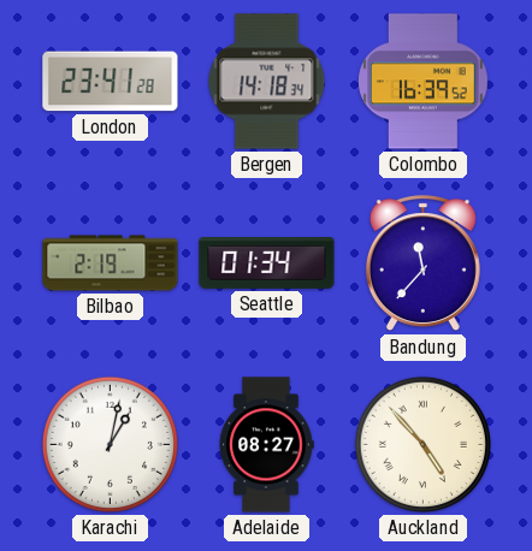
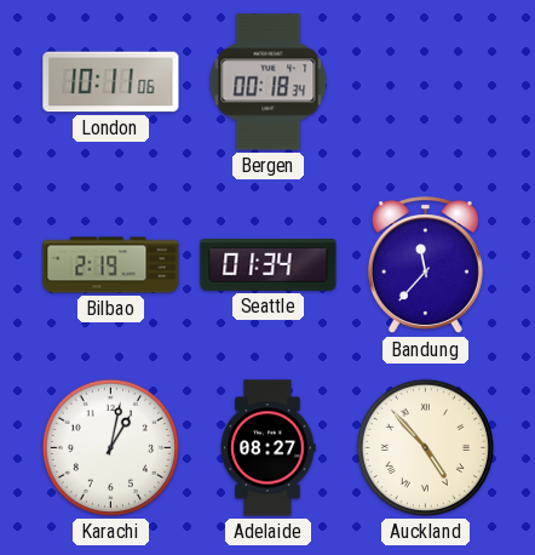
London: 23:41 -> 10:11
Bergen: 14:18 -> 00:18
Colombo: 16:39 -> none
